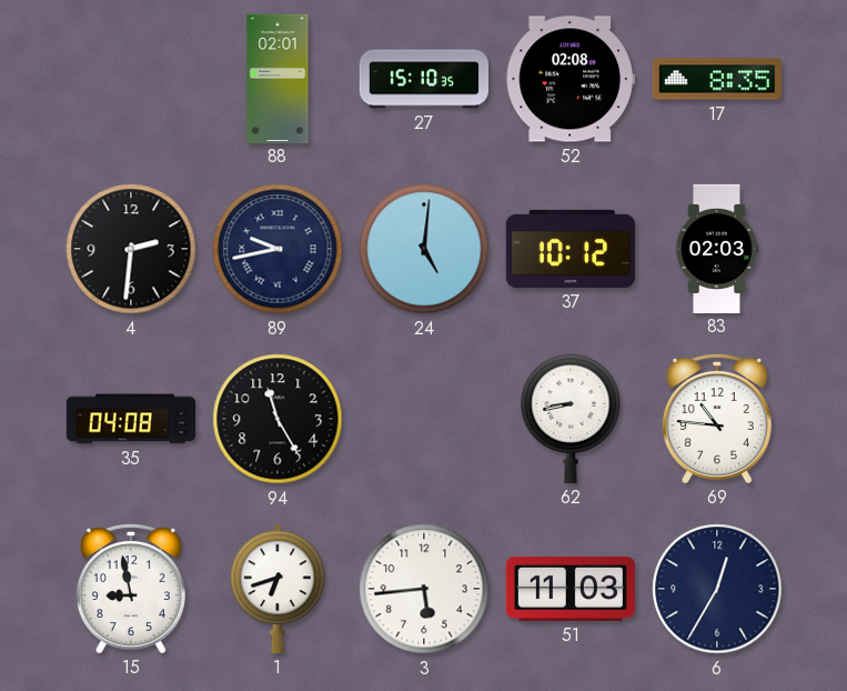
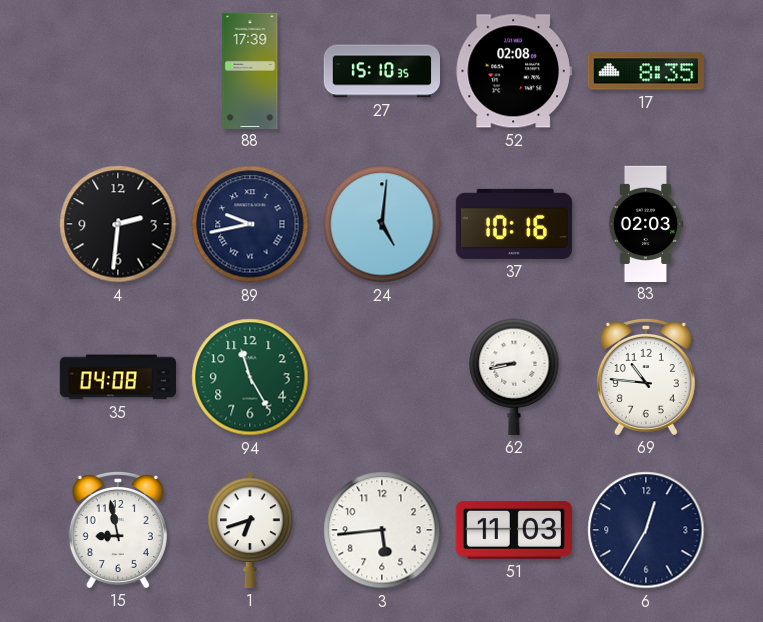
88: 02:01 -> 17:39
37: 10:12 -> 10:16
94 dial: black -> green
